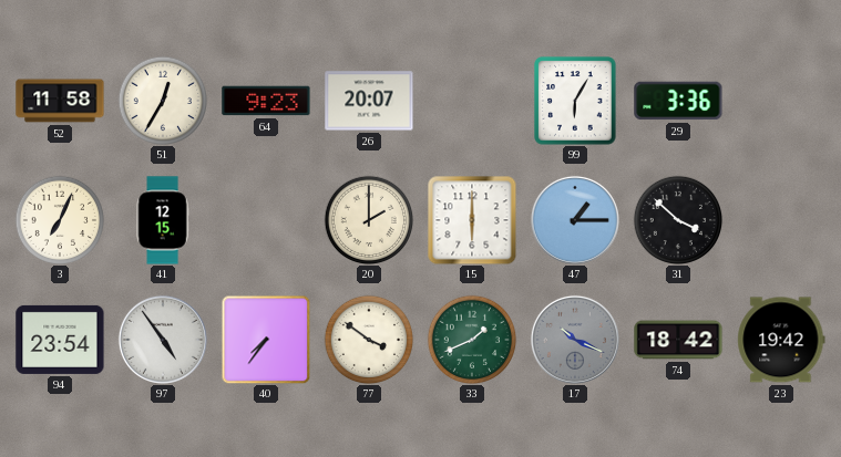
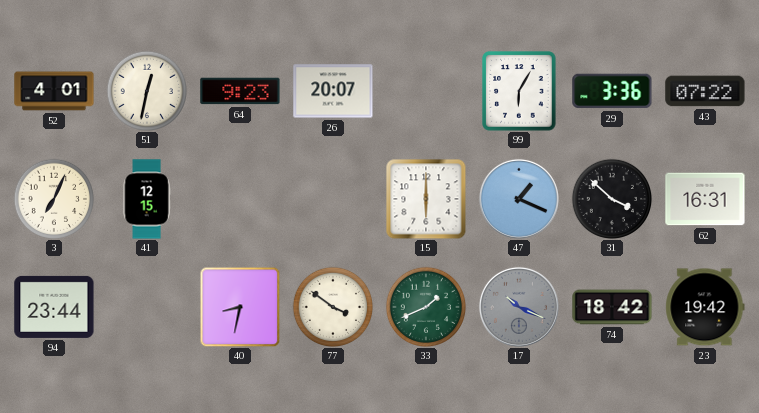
52: 11:58 -> 4:01
51: 12:35 -> 12:32
43: none -> 07:22
20: 2:00 -> none
47: 1:15 -> 1:19
62: none -> 16:31
94: 23:54 -> 23:44
97: 4:54 -> none
40: 7:36 -> 8:32
